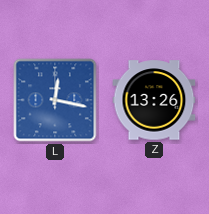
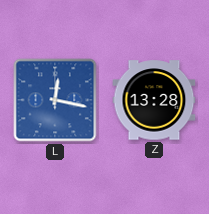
Z: 13:26 -> 13:28
